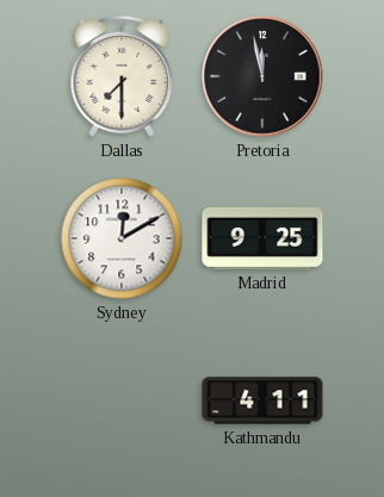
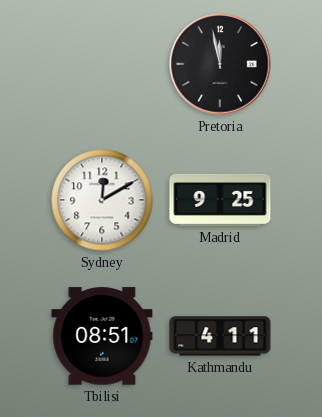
Dallas: 7:30 -> none
Tbilisi: none -> 08:51
